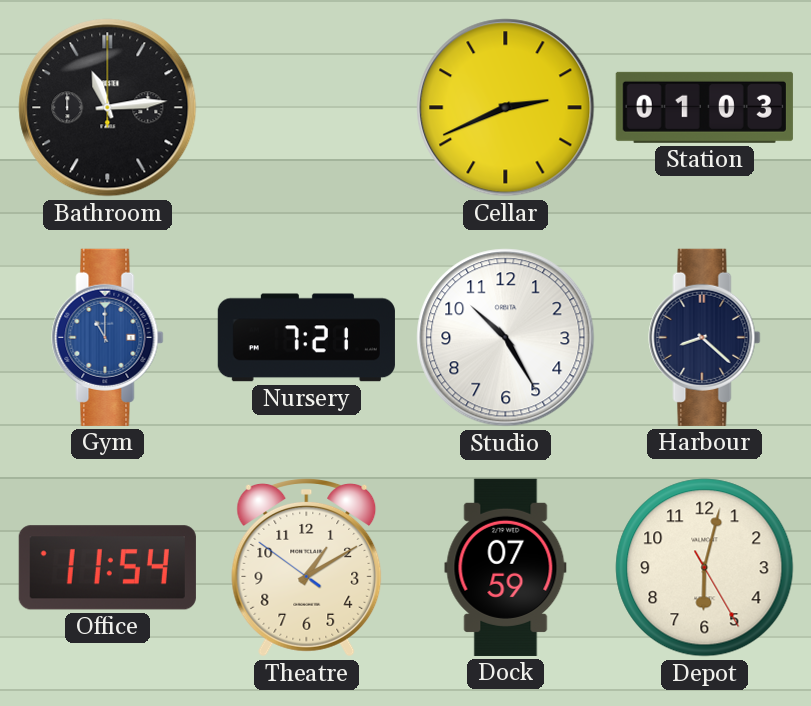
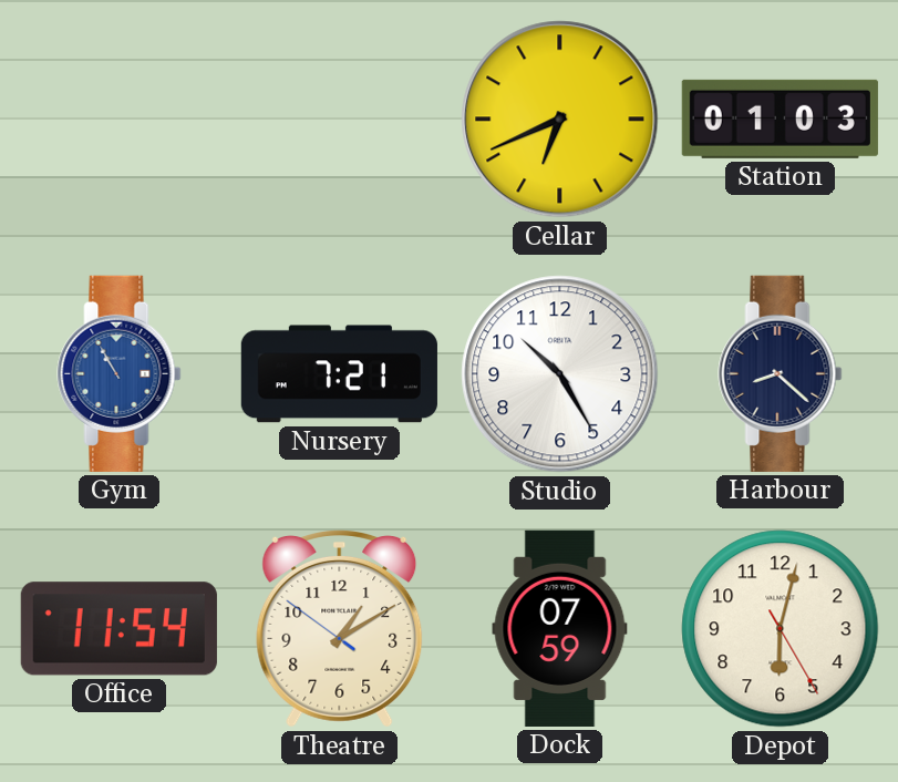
Bathroom: 11:14 -> none
Cellar: 2:41 -> 6:41
Gym: 11:00 -> 10:55
